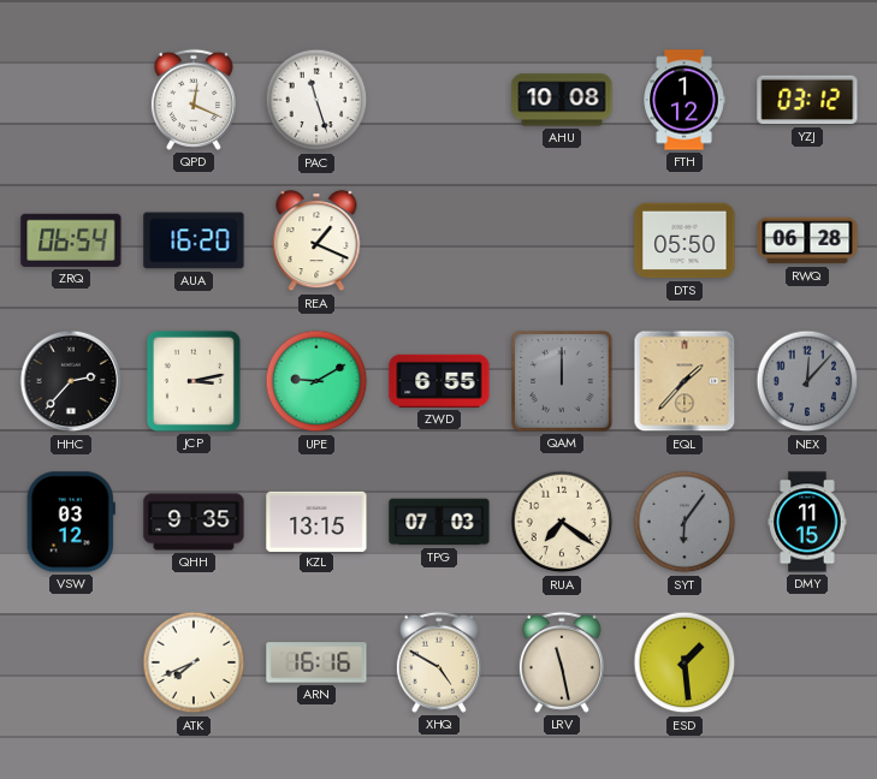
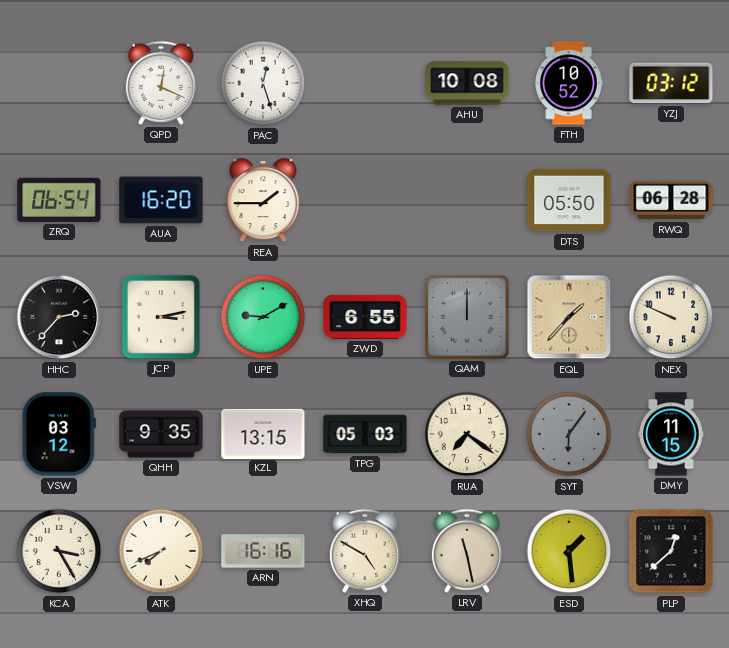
PAC: 11:27 -> 12:27
FTH: 1:12 -> 10:52
REA: 1:19 -> 1:45
NEX: 12:07 -> 9:49
NEX dial: grey -> cream
TPG: 07:03 -> 05:03
KCA: none -> 3:25
PLP: none -> 12:38
